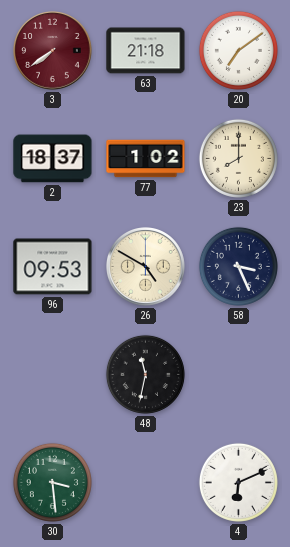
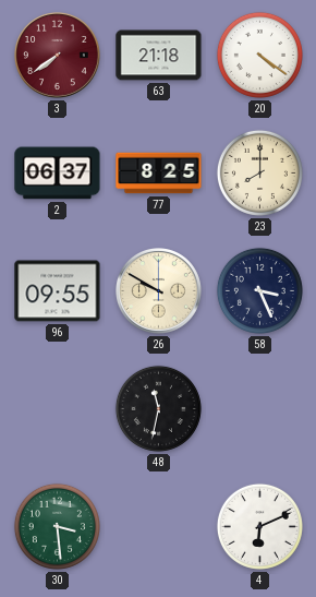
20: 7:09 -> 4:21
2: 18:37 -> 06:37
77: 1:02 -> 8:25
96: 09:53 -> 09:55
26: 4:50 -> 9:50
